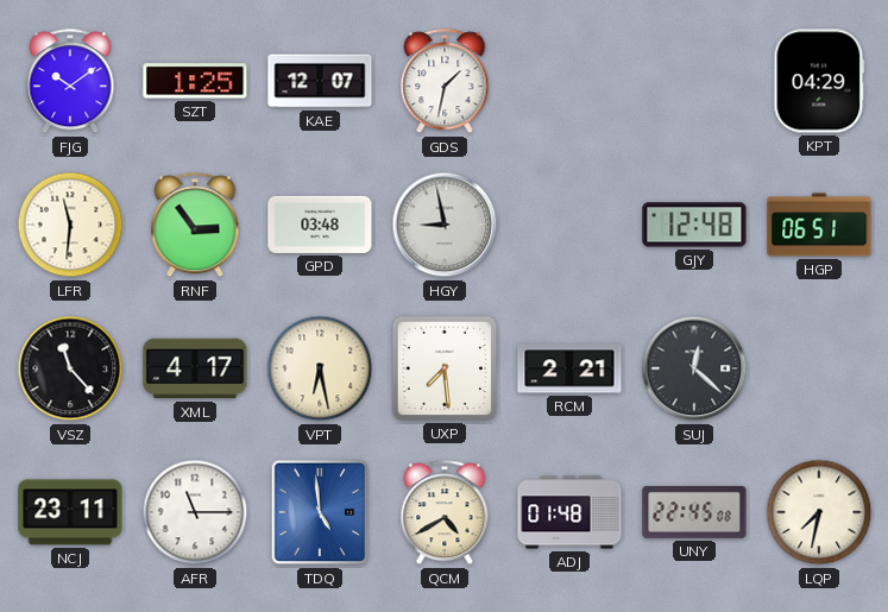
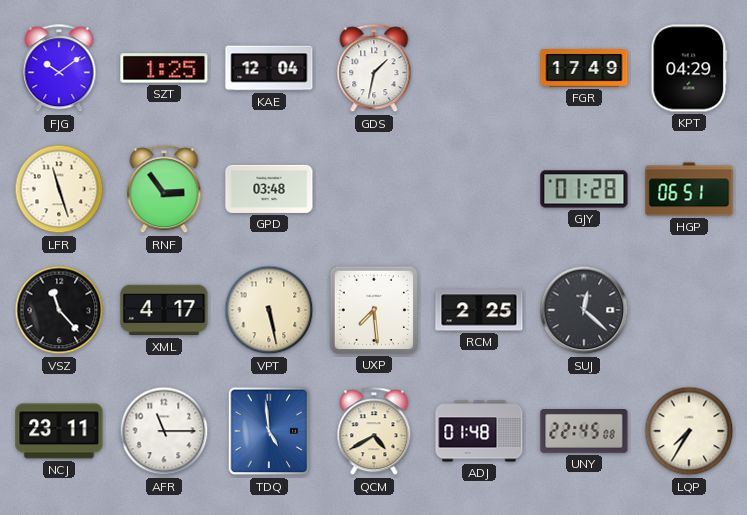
KAE: 12:07 -> 12:04
FGR: none -> 17:49
LFR: 11:31 -> 11:27
HGY: 8:58 -> none
GJY: 12:48 -> 01:28
VPT: 6:28 -> 5:28
RCM: 2:21 -> 2:25
LQP: 7:32 -> 7:35
